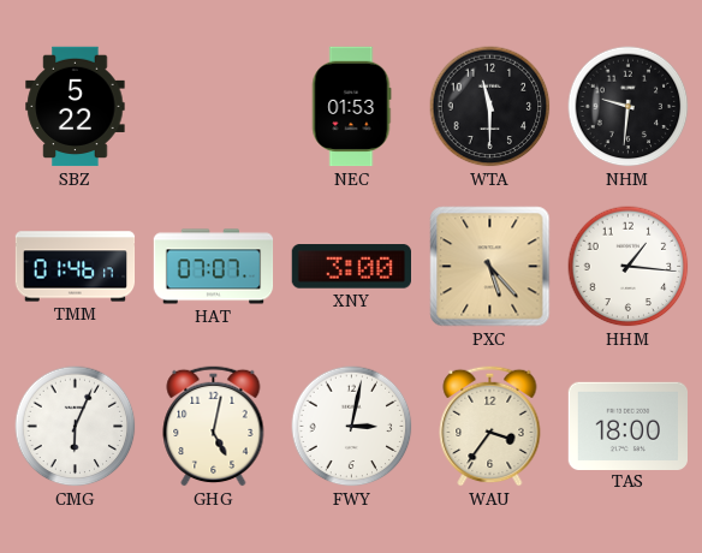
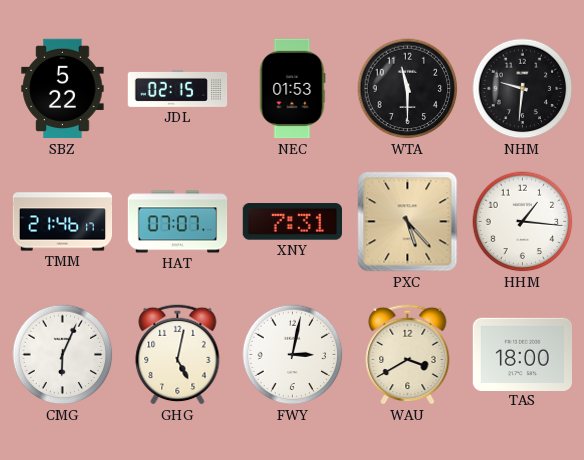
JDL: none -> 02:15
TMM: 01:46 -> 21:46
XNY: 3:00 -> 7:31
WAU: 3:36 -> 3:40
